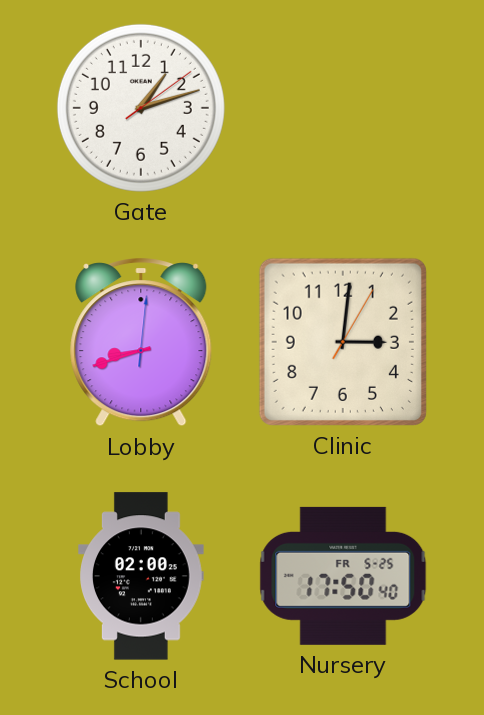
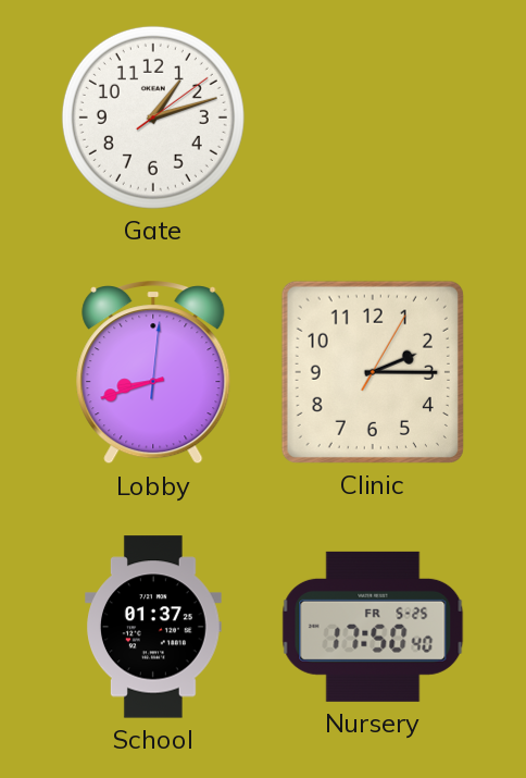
Clinic: 3:01 -> 2:15
School: 02:00 -> 01:37
